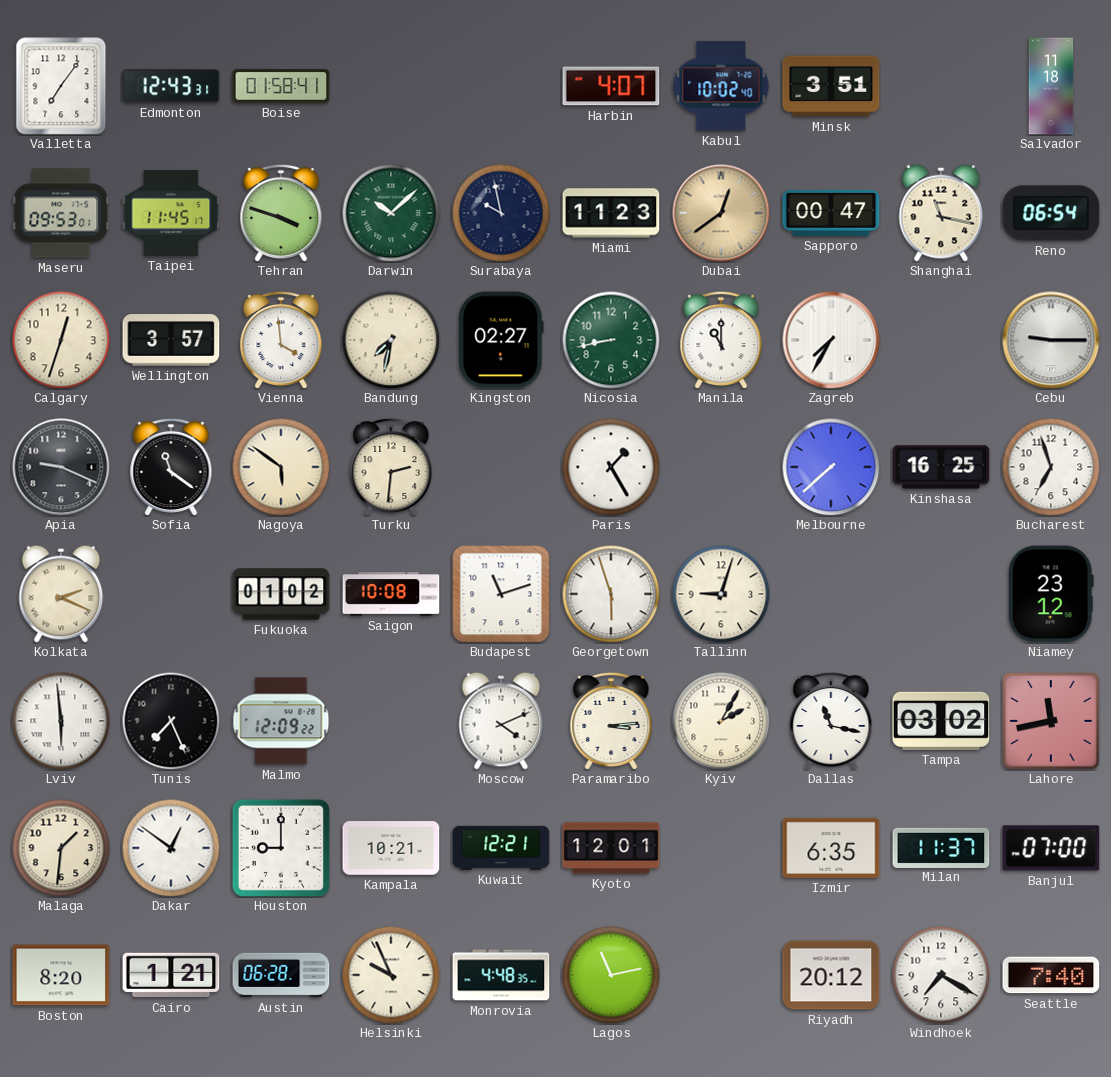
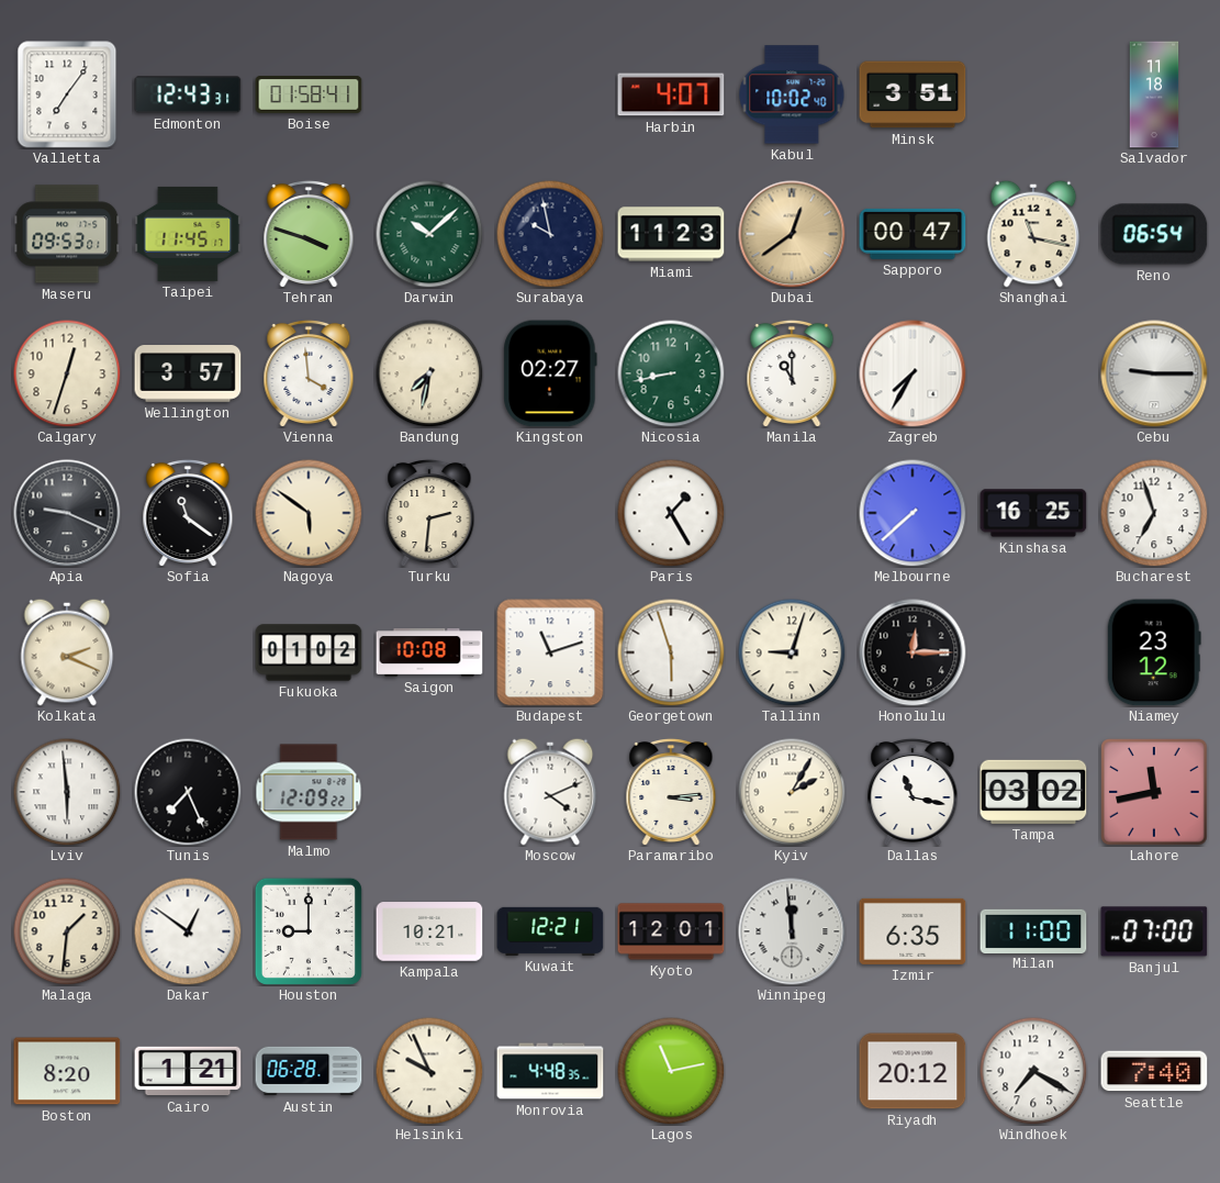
Honolulu: none -> 12:15
Winnipeg: none -> 11:59
Milan: 11:37 -> 11:00
